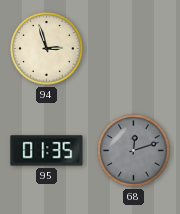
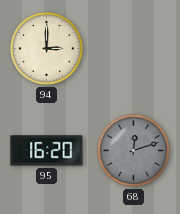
94: 2:57 -> 3:00
95: 01:35 -> 16:20
